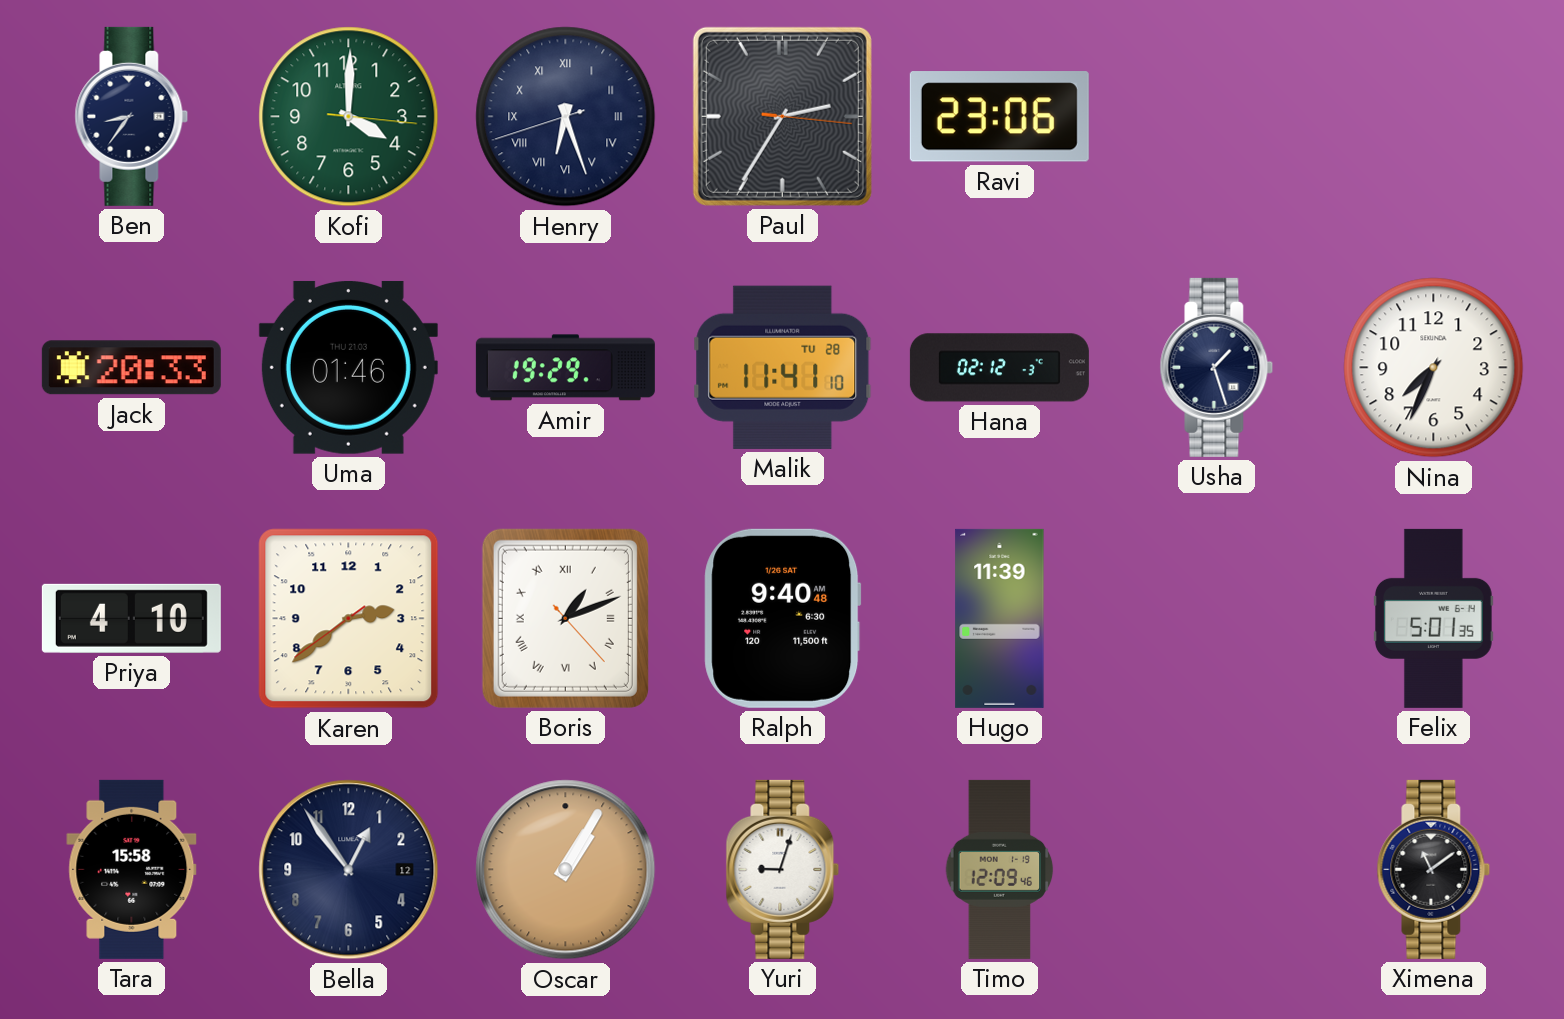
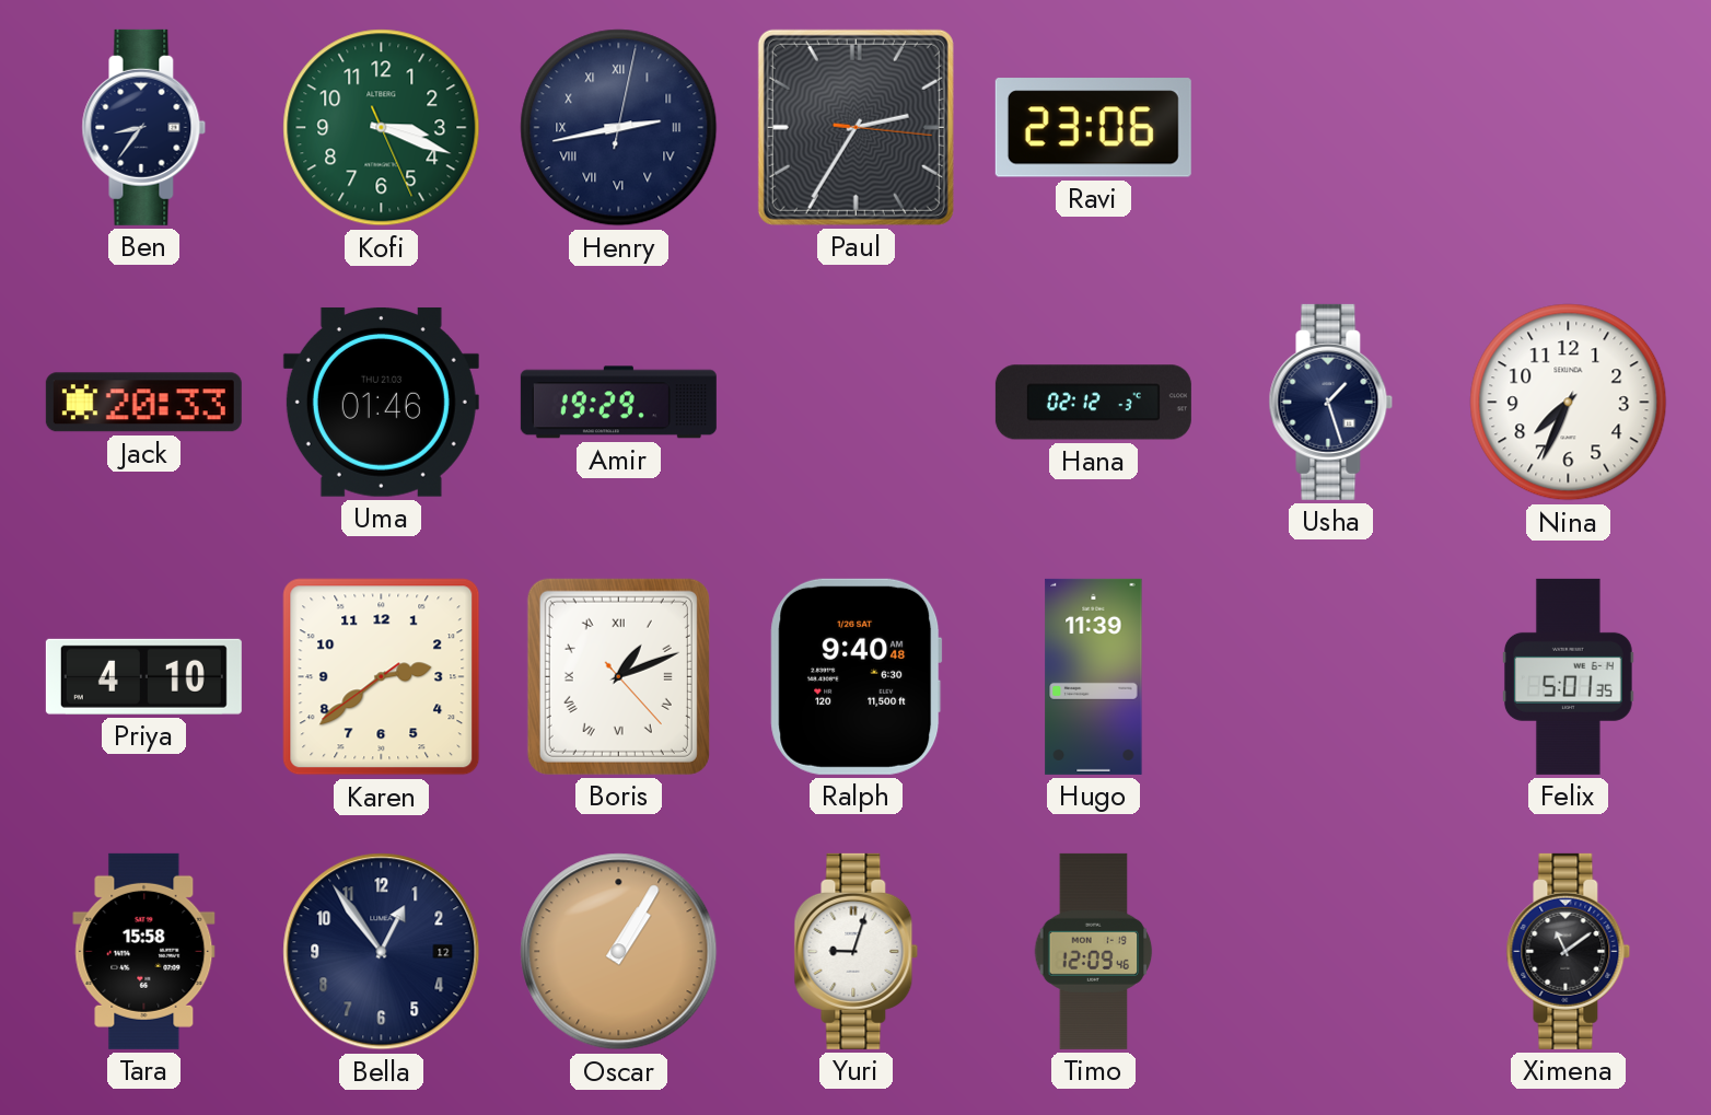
Kofi: 4:00 -> 3:18
Henry: 6:26 -> 2:43
Malik: 11:41 -> none
